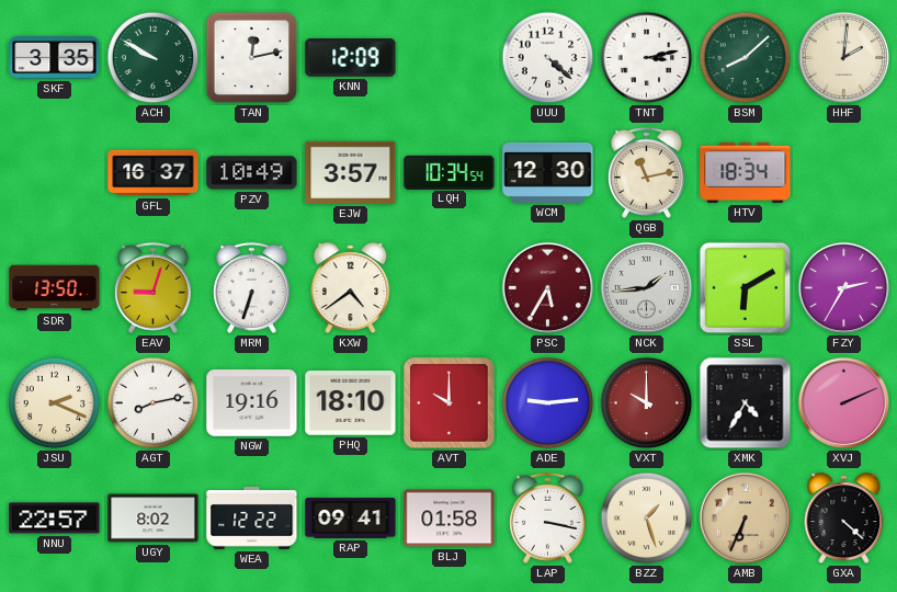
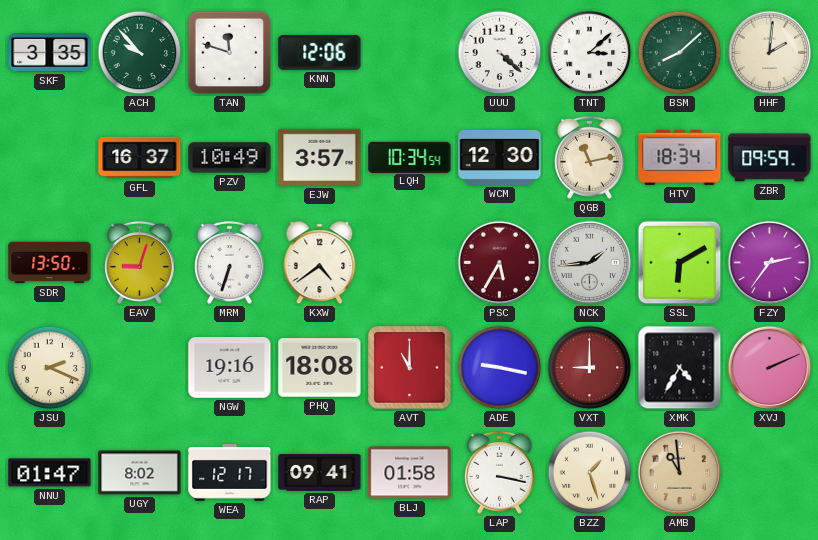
ACH: 9:50 -> 9:53
TAN: 12:13 -> 11:48
KNN: 12:09 -> 12:06
TNT: 3:13 -> 3:08
ZBR: none -> 09:59
FZY: 2:35 -> 2:36
AGT: 8:13 -> none
PHQ: 18:10 -> 18:08
AVT: 10:00 -> 11:00
ADE: 9:14 -> 9:17
VXT: 10:00 -> 9:00
NNU: 22:57 -> 01:47
WEA: 12:22 -> 12:17
AMB: 6:34 -> 10:59
GXA: 4:22 -> none
